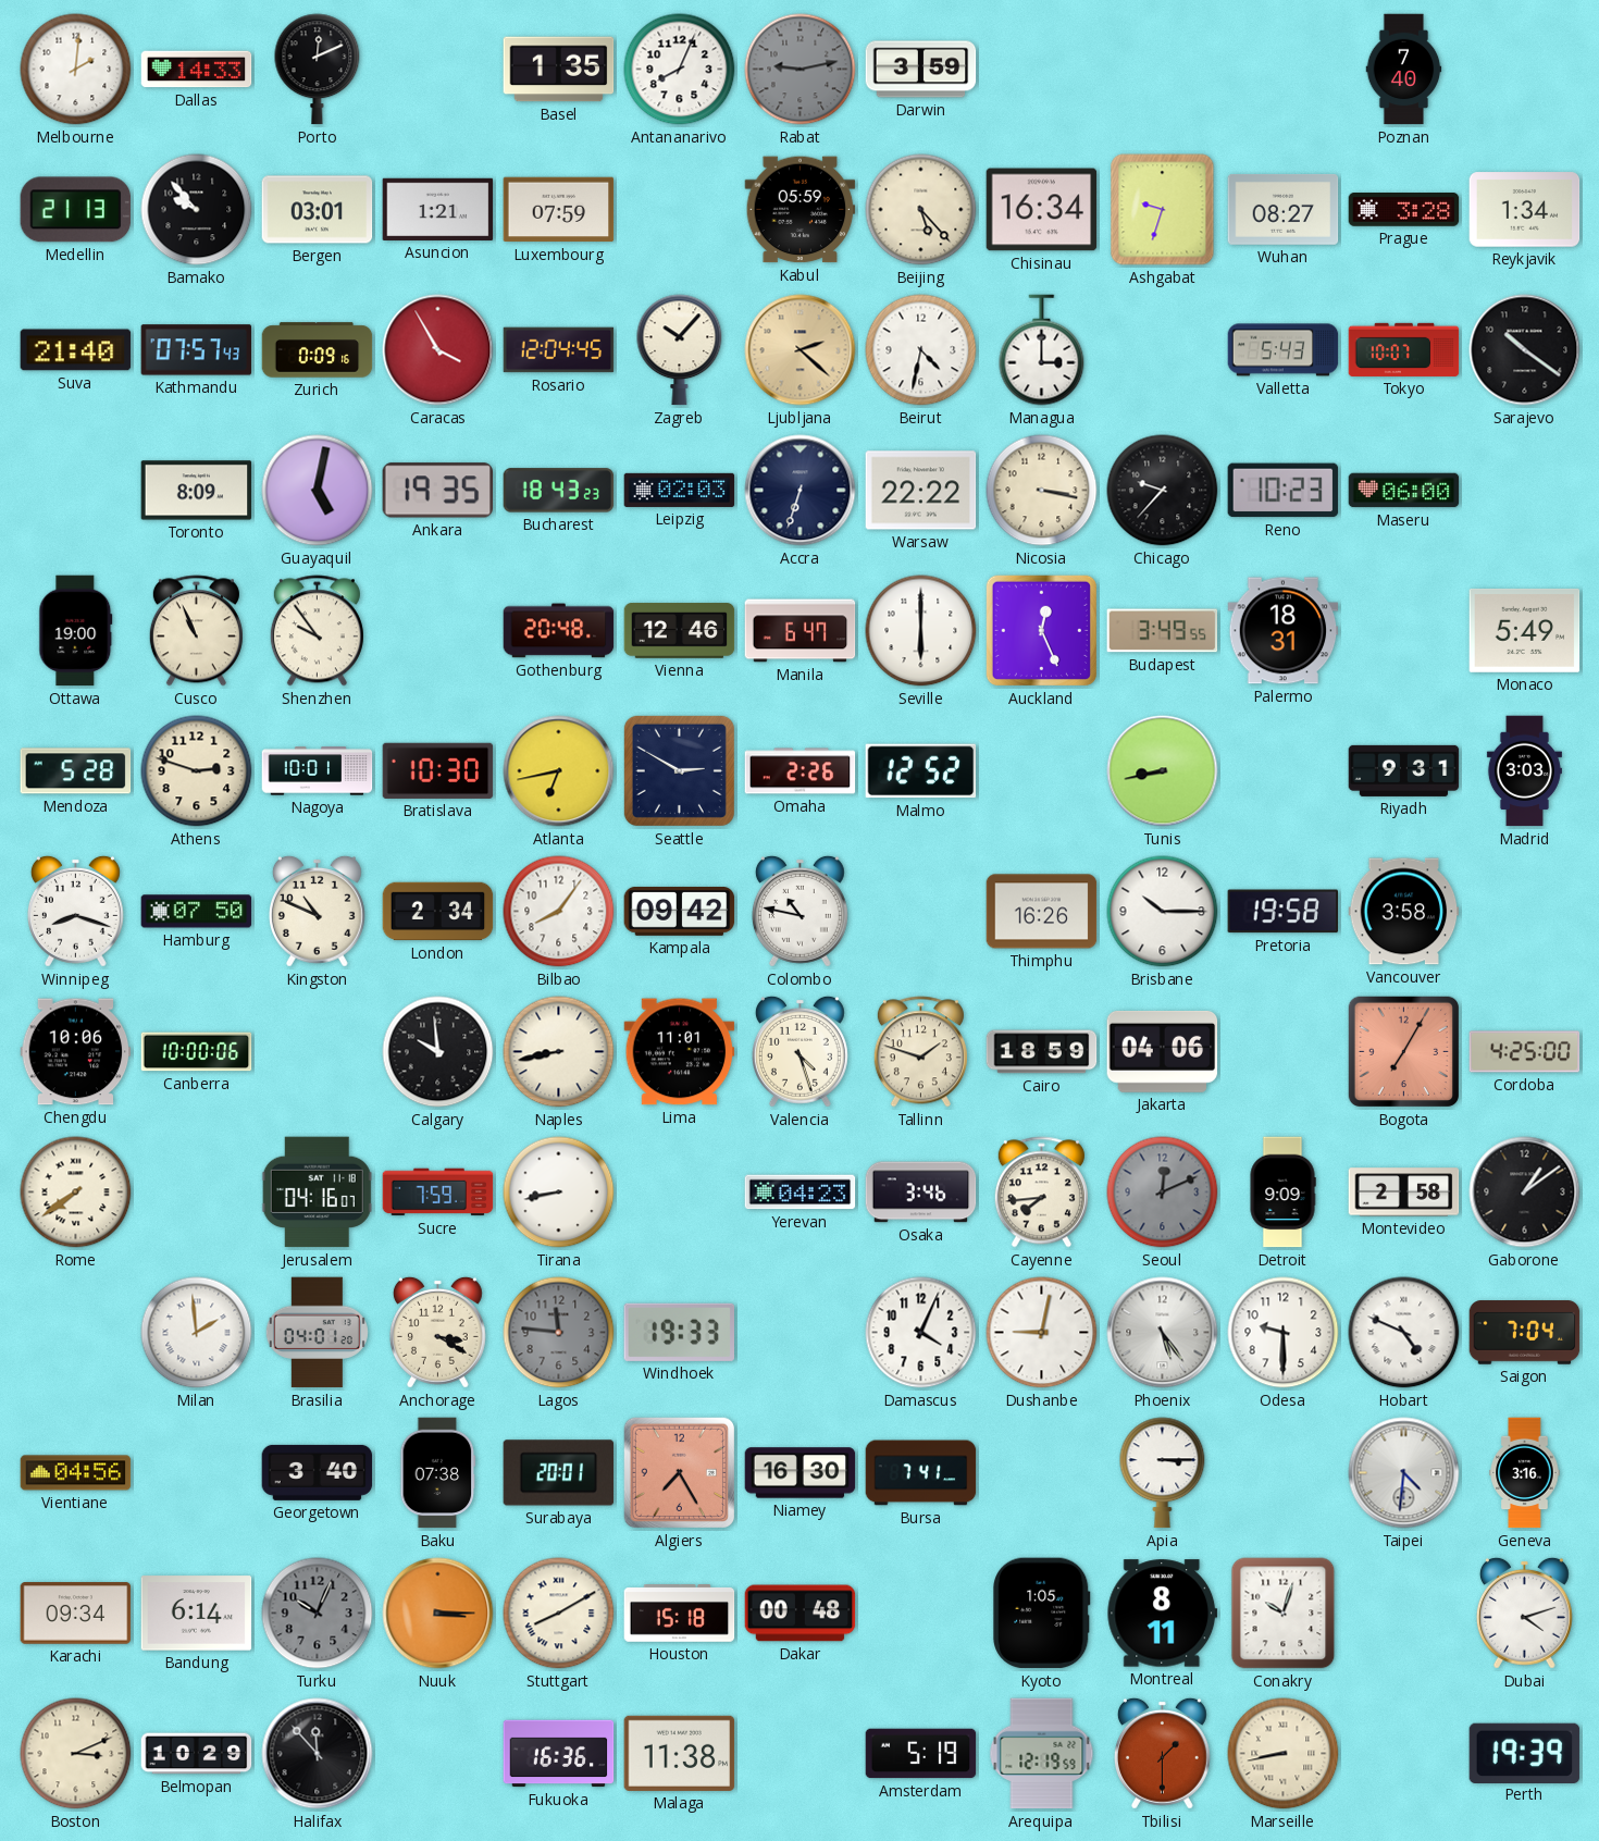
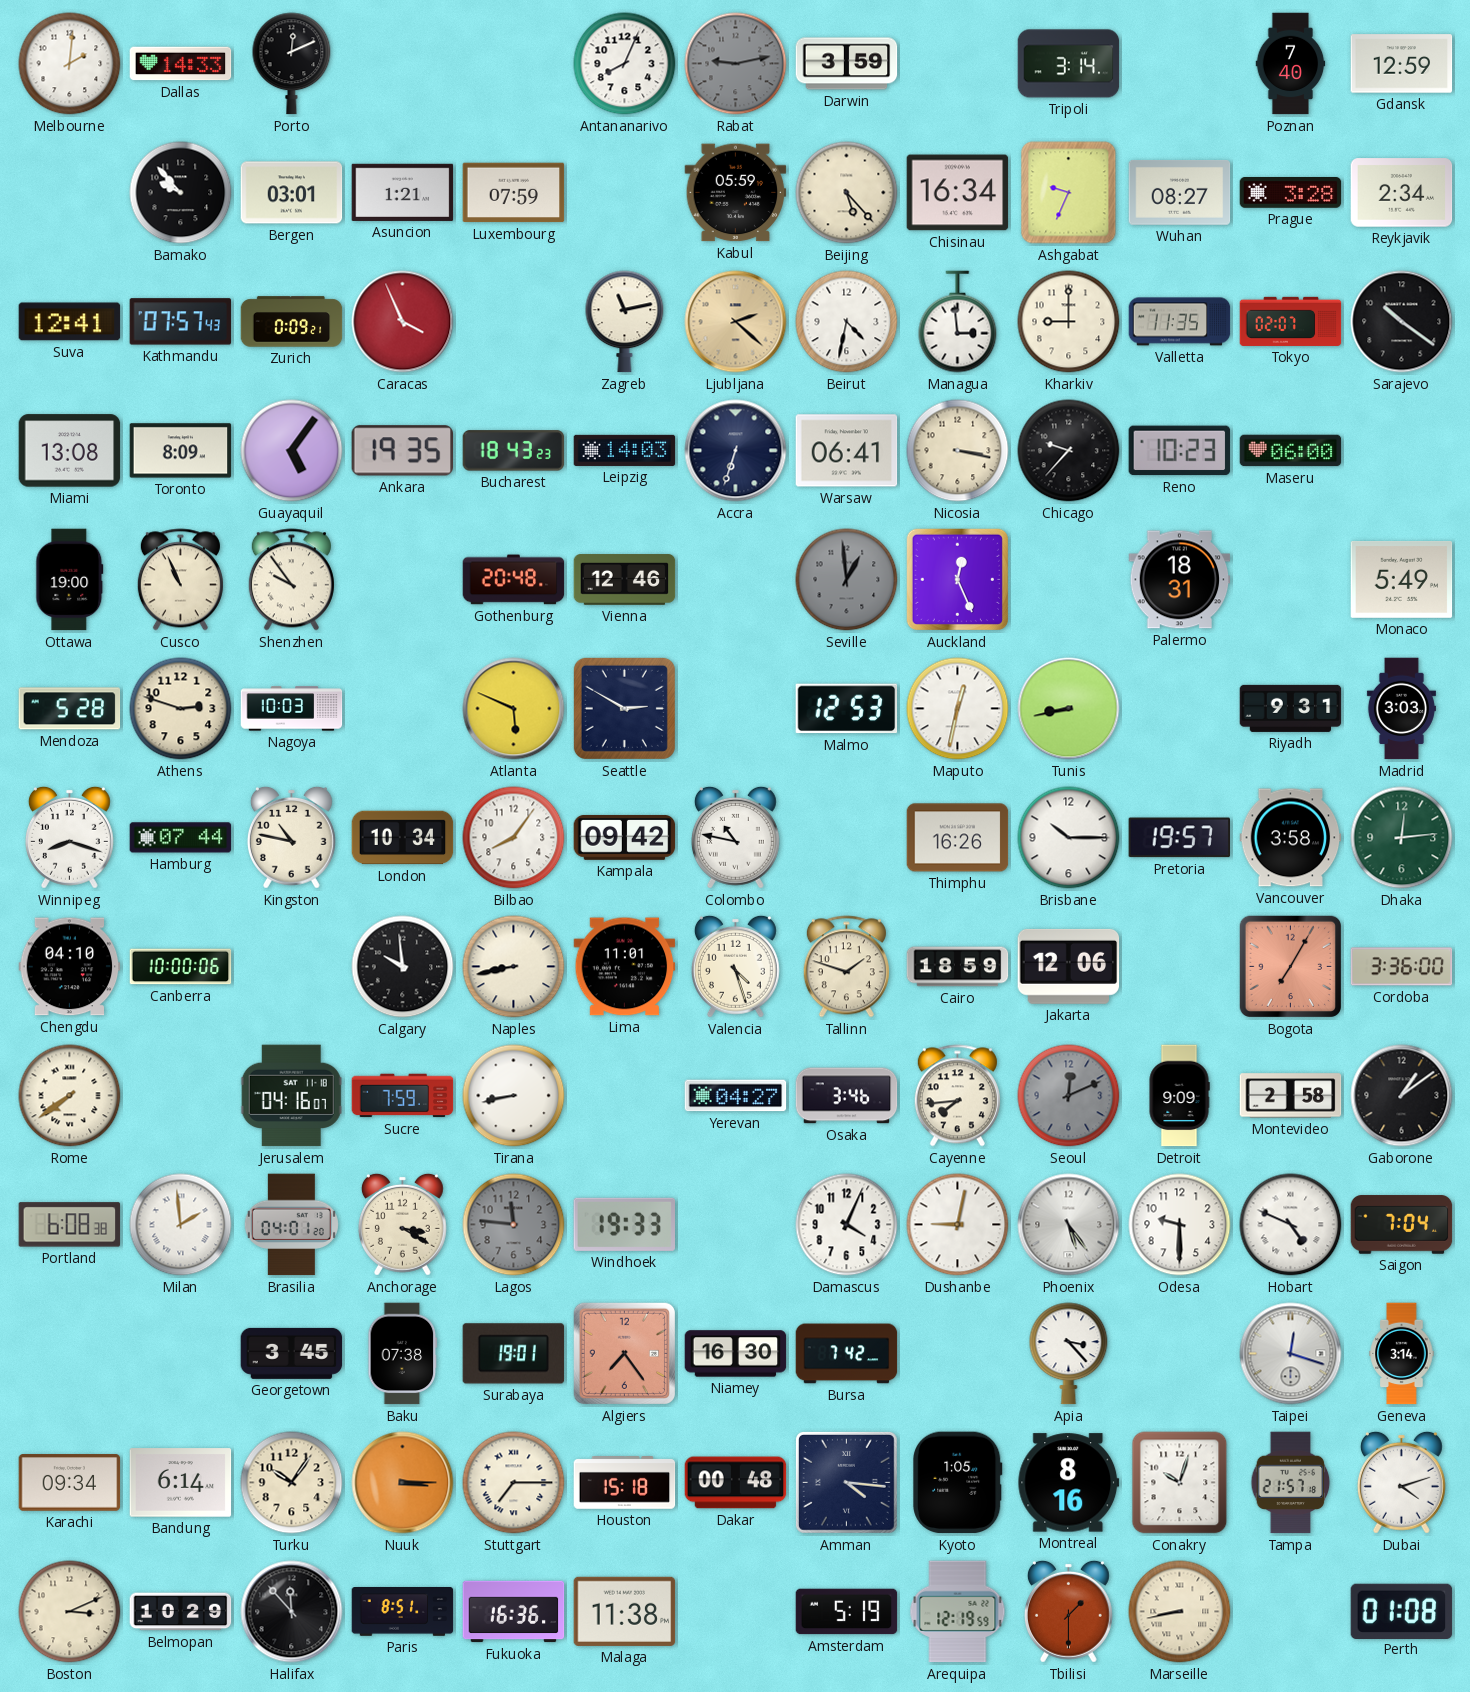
Basel: 1:35 -> none
Tripoli: none -> 3:14
Gdansk: none -> 12:59
Medellin: 21:13 -> none
Ashgabat: 9:33 -> 9:34
Reykjavik: 1:34 -> 2:34
Suva: 21:40 -> 12:41
Zurich: 0:09:16 -> 0:09:21
Caracas: 3:55 -> 3:56
Rosario: 12:04 -> none
Zagreb: 10:07 -> 11:13
Managua: 3:00 -> 2:59
Kharkiv: none -> 9:00
Valletta: 5:43 -> 11:35
Tokyo: 10:07 -> 02:07
Miami: none -> 13:08
Guayaquil: 5:02 -> 5:06
Leipzig: 02:03 -> 14:03
Warsaw: 22:22 -> 06:41
Manila: 6:47 -> none
Seville: 6:00 -> 12:59
Seville dial: white -> grey
Budapest: 3:49 -> none
Nagoya: 10:01 -> 10:03
Bratislava: 10:30 -> none
Atlanta: 6:43 -> 5:49
Omaha: 2:26 -> none
Malmo: 12:52 -> 12:53
Maputo: none -> 12:32
Hamburg: 07:50 -> 07:44
Kingston: 10:49 -> 10:47
London: 2:34 -> 10:34
Pretoria: 19:58 -> 19:57
Dhaka: none -> 12:14
Chengdu: 10:06 -> 04:10
Jakarta: 04:06 -> 12:06
Cordoba: 4:25 -> 3:36
Yerevan: 04:23 -> 04:27
Portland: none -> 6:08
Vientiane: 04:56 -> none
Georgetown: 3:40 -> 3:45
Surabaya: 20:01 -> 19:01
Algiers: 7:25 -> 7:24
Bursa: 7:41 -> 7:42
Apia: 3:15 -> 3:23
Taipei: 4:31 -> 12:18
Geneva: 3:16 -> 3:14
Turku: 10:04 -> 10:06
Turku dial: grey -> cream
Stuttgart: 8:10 -> 7:15
Amman: none -> 4:16
Montreal: 8:11 -> 8:16
Tampa: none -> 21:57
Paris: none -> 8:51
Perth: 19:39 -> 01:08
